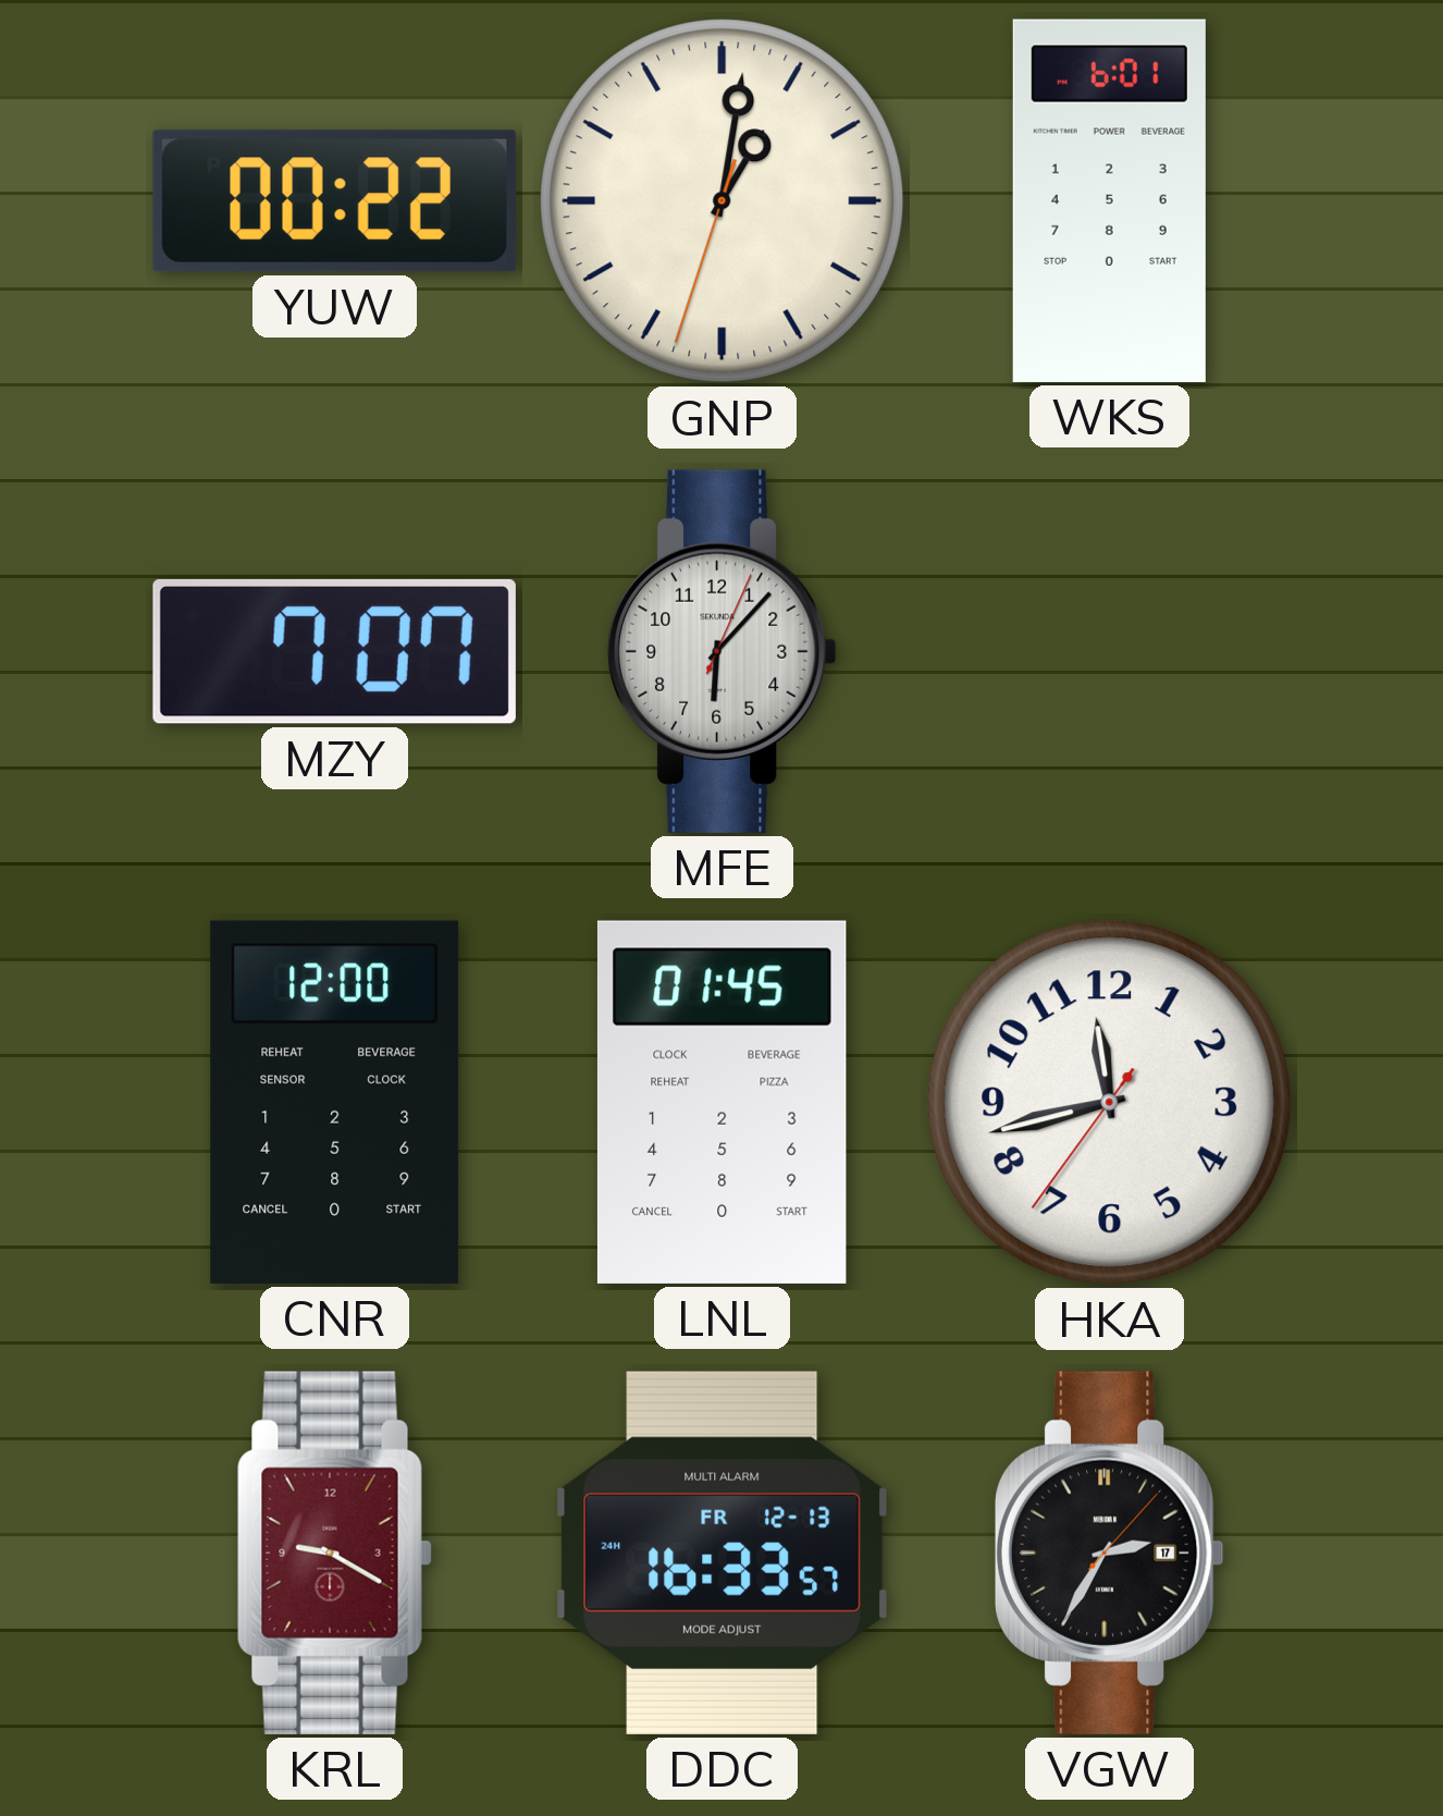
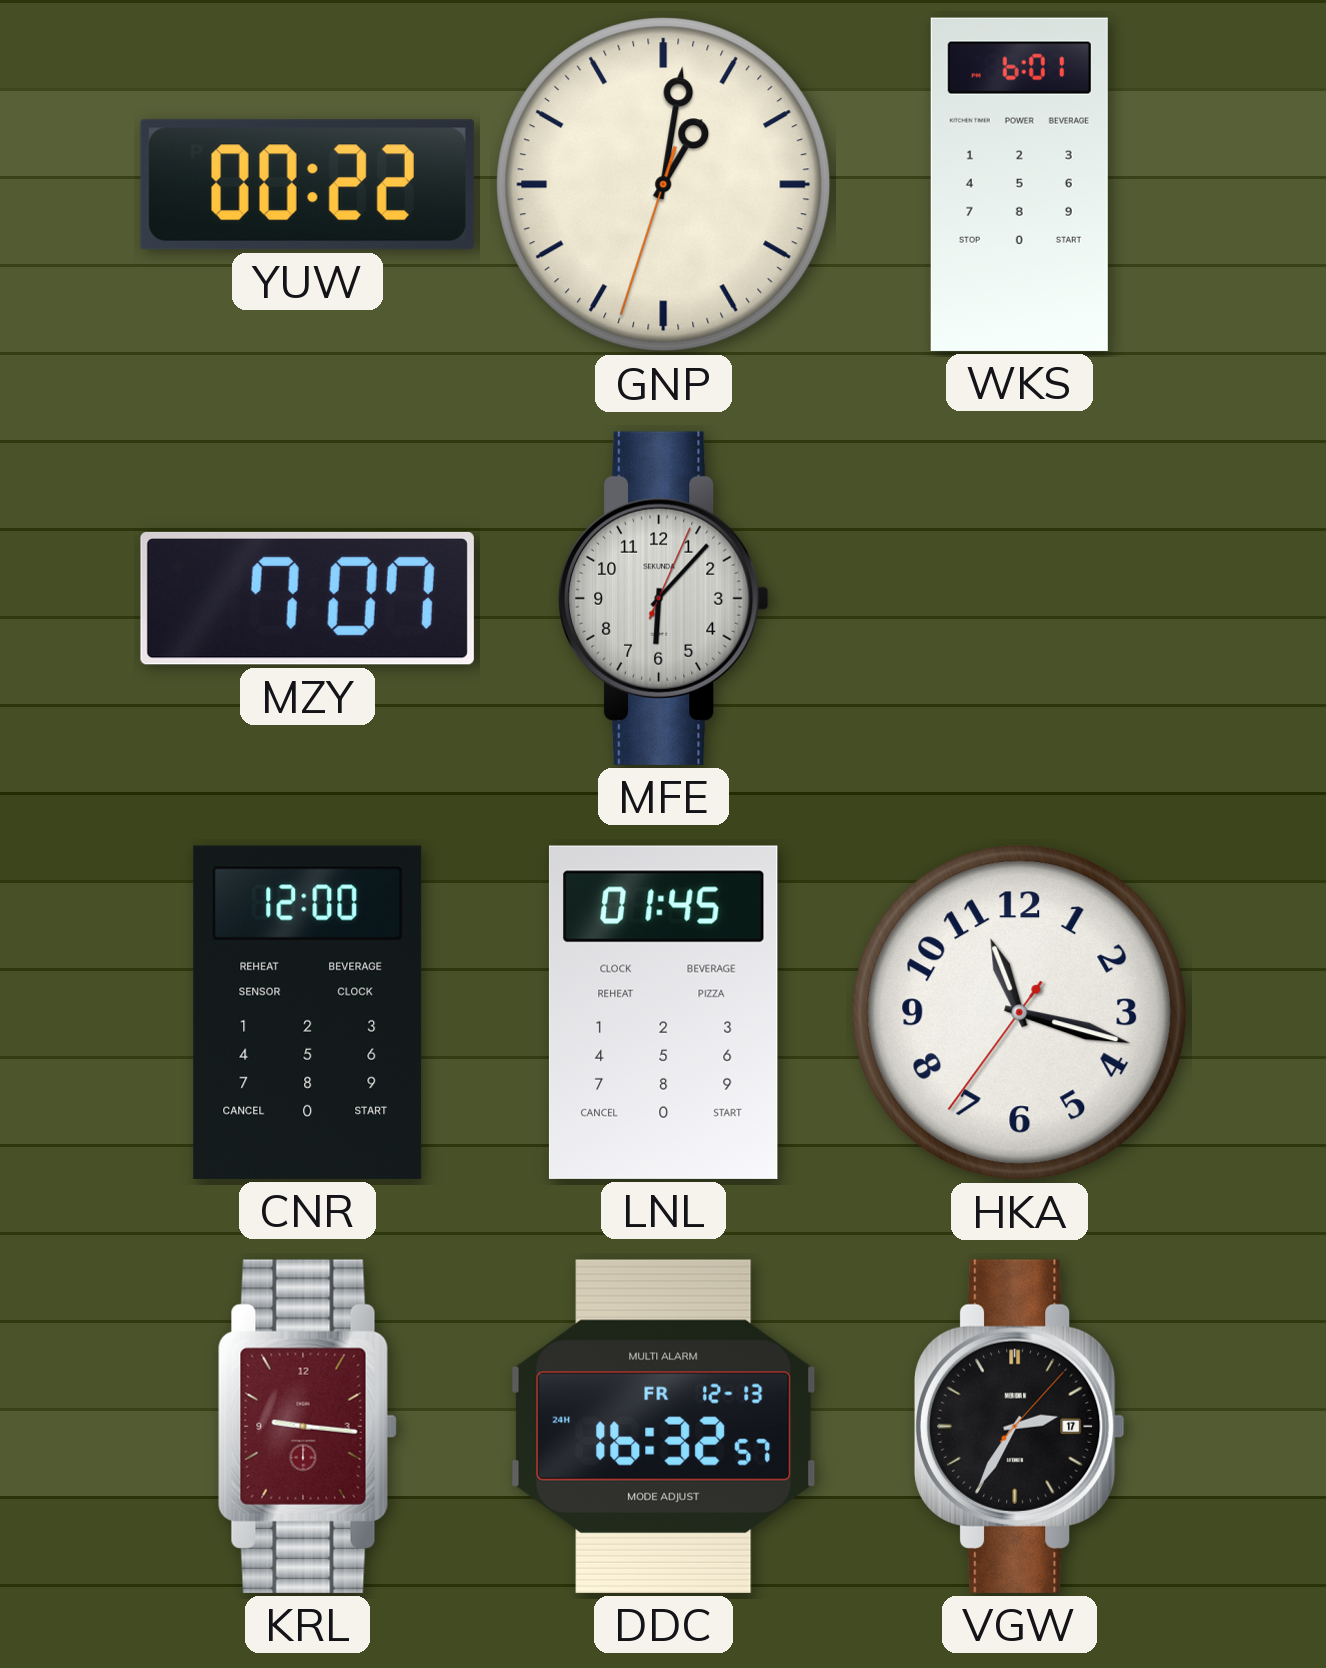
HKA: 11:42 -> 11:17
KRL: 9:20 -> 9:16
DDC: 16:33 -> 16:32
